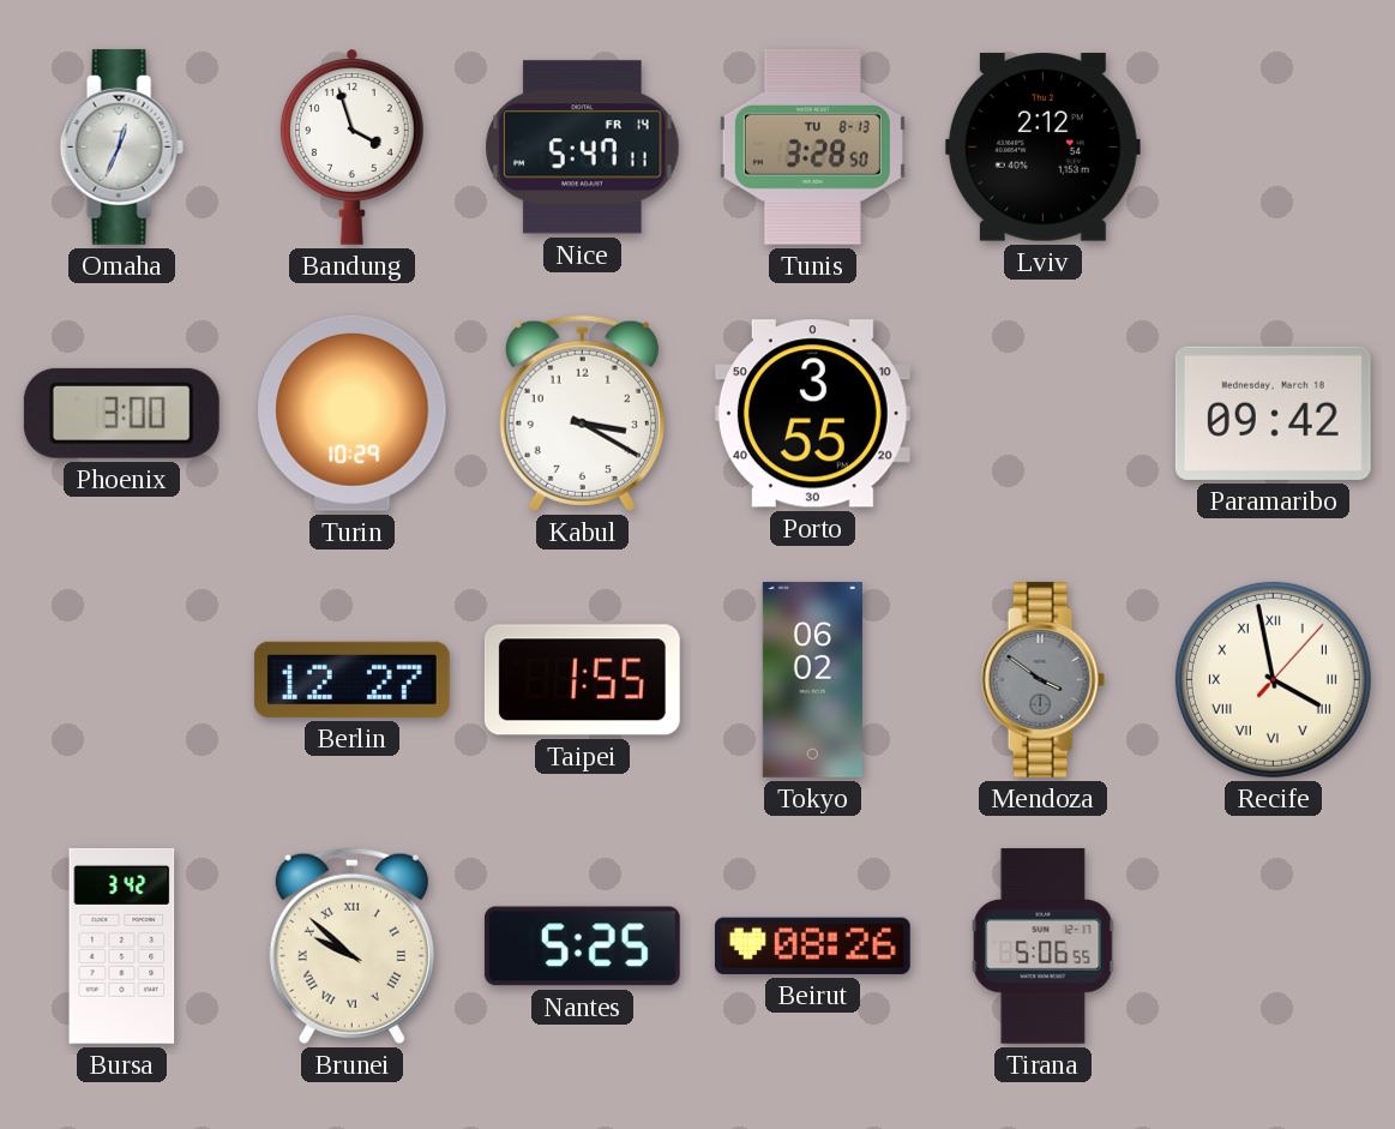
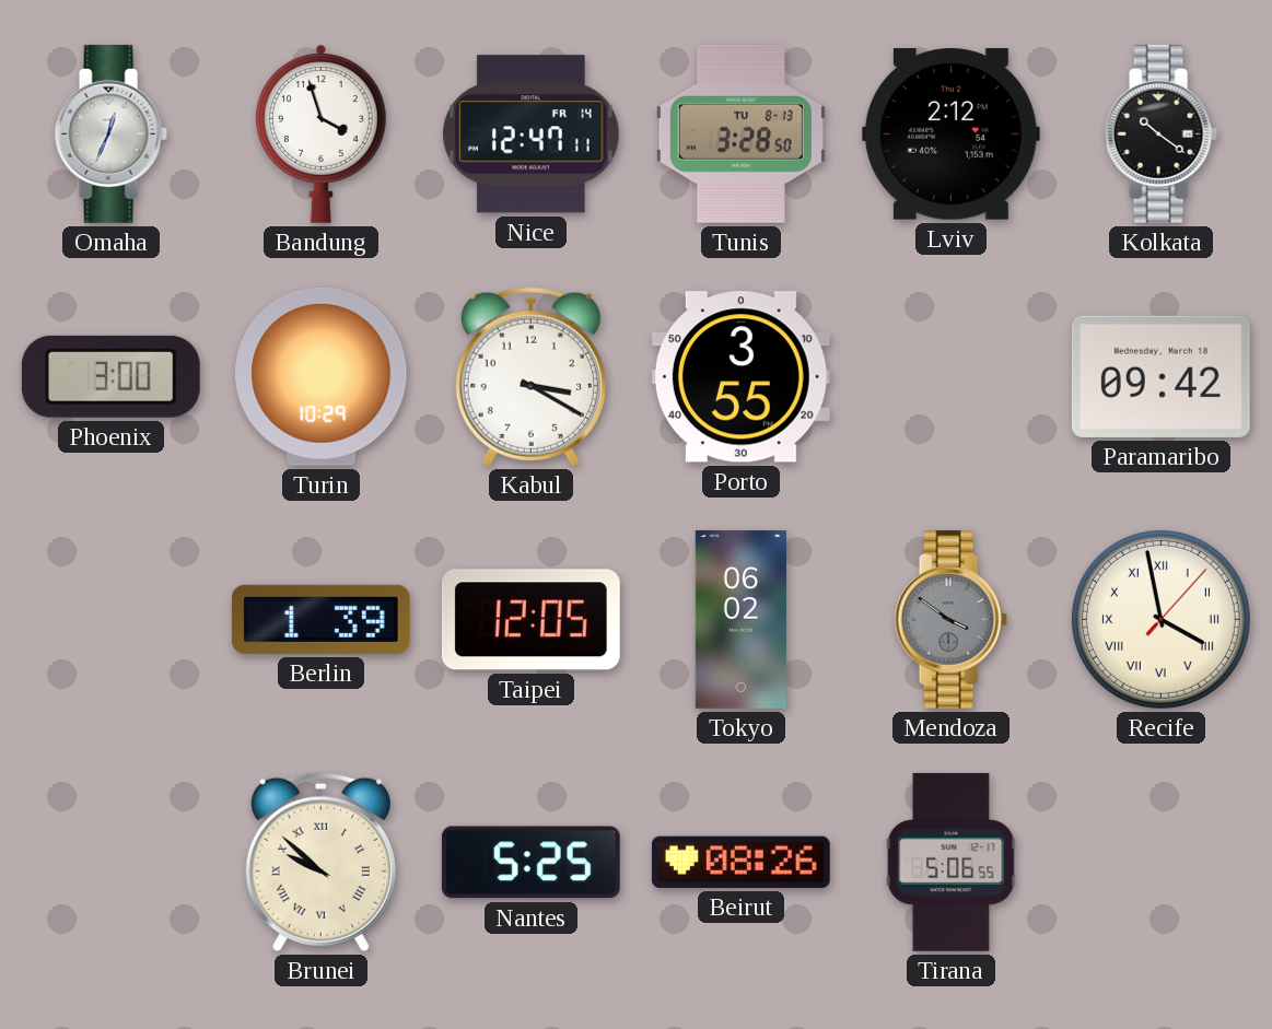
Nice: 5:47 -> 12:47
Kolkata: none -> 10:21
Berlin: 12:27 -> 1:39
Taipei: 1:55 -> 12:05
Bursa: 3:42 -> none
